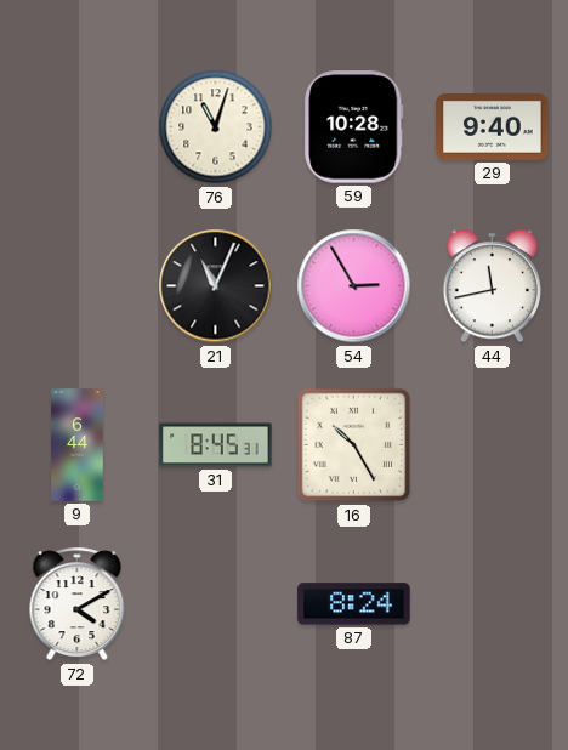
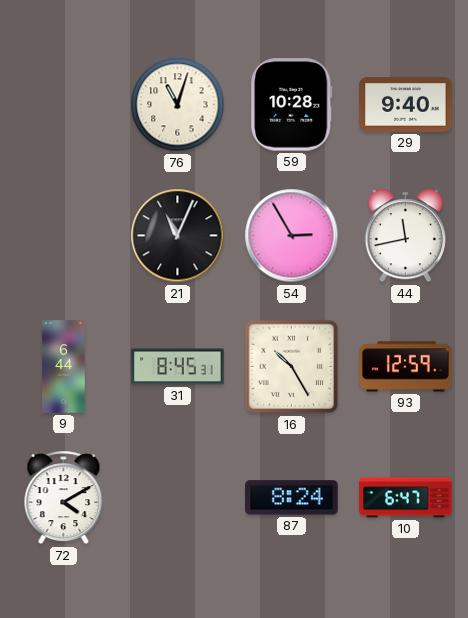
93: none -> 12:59
10: none -> 6:47
